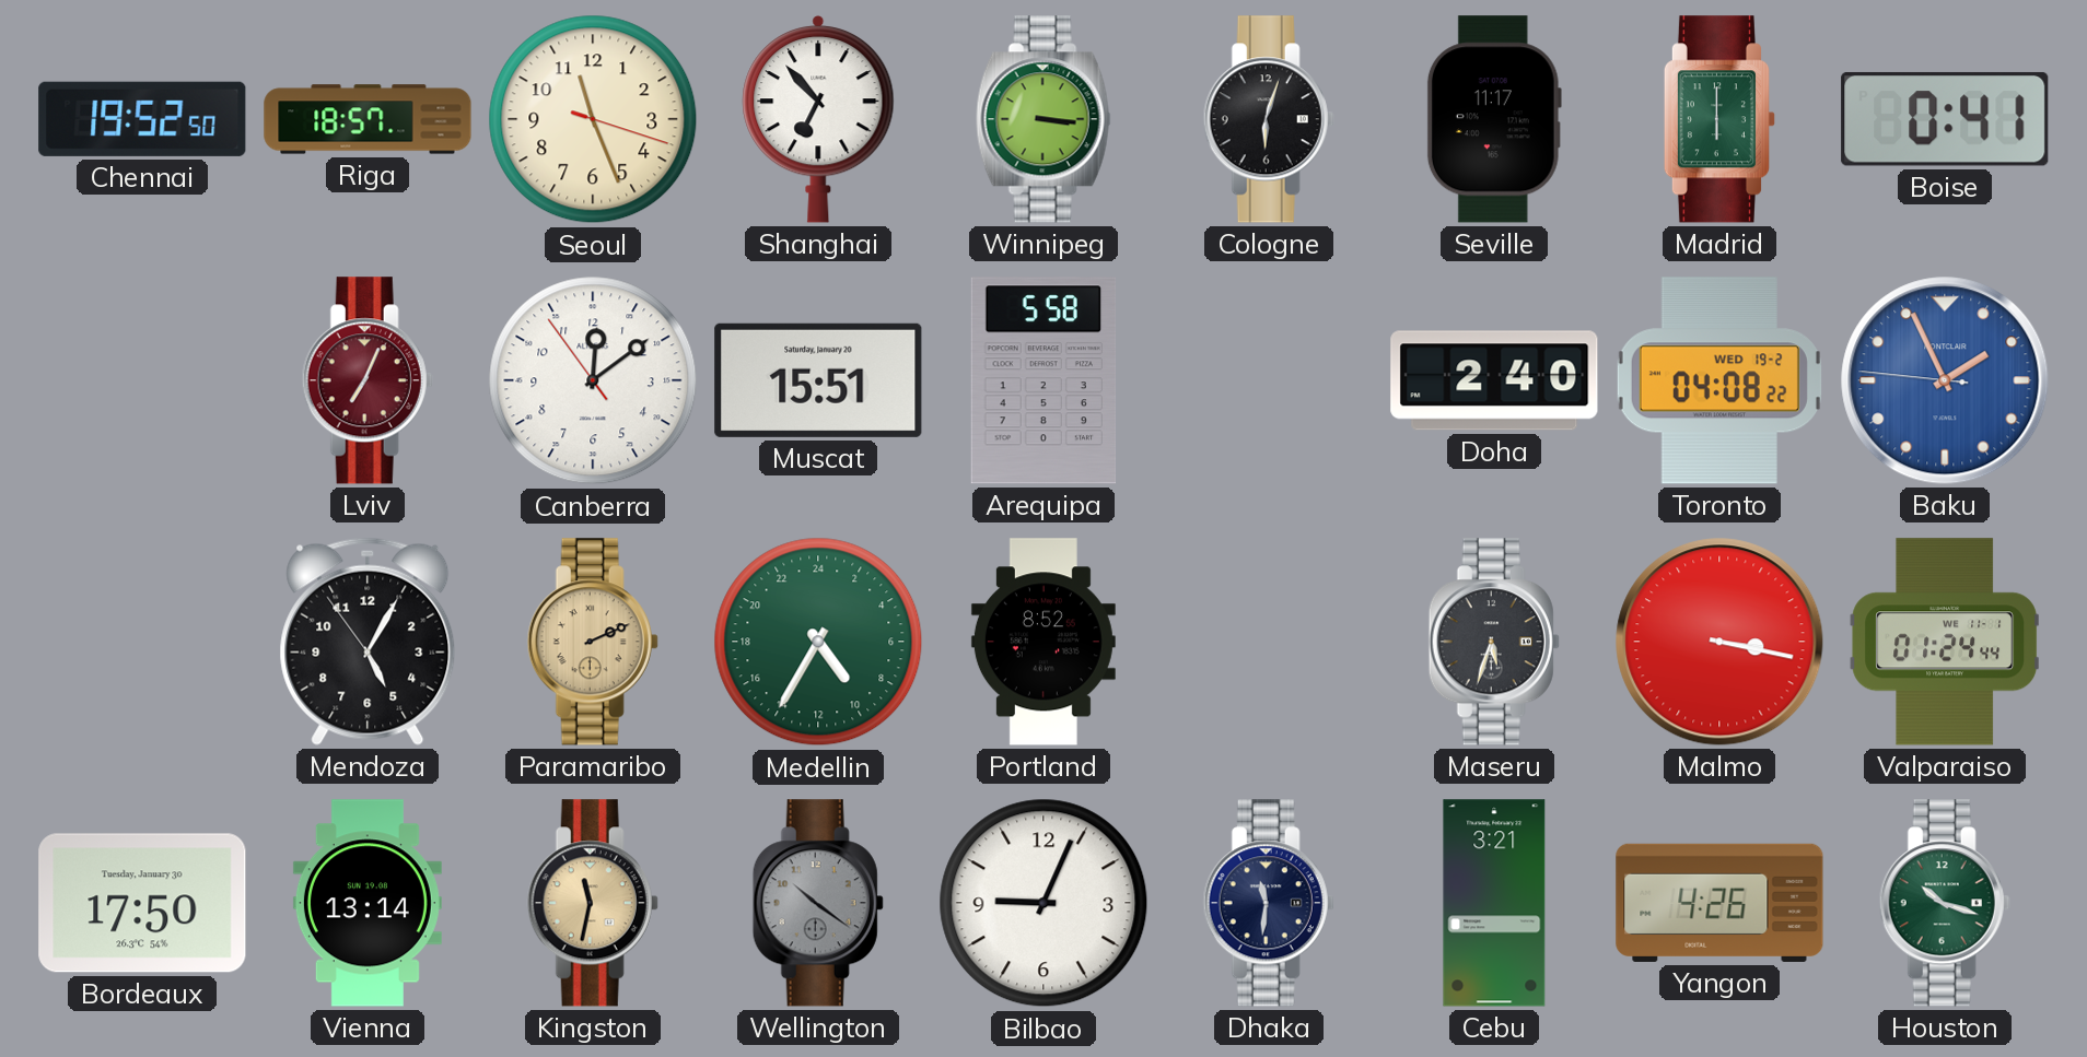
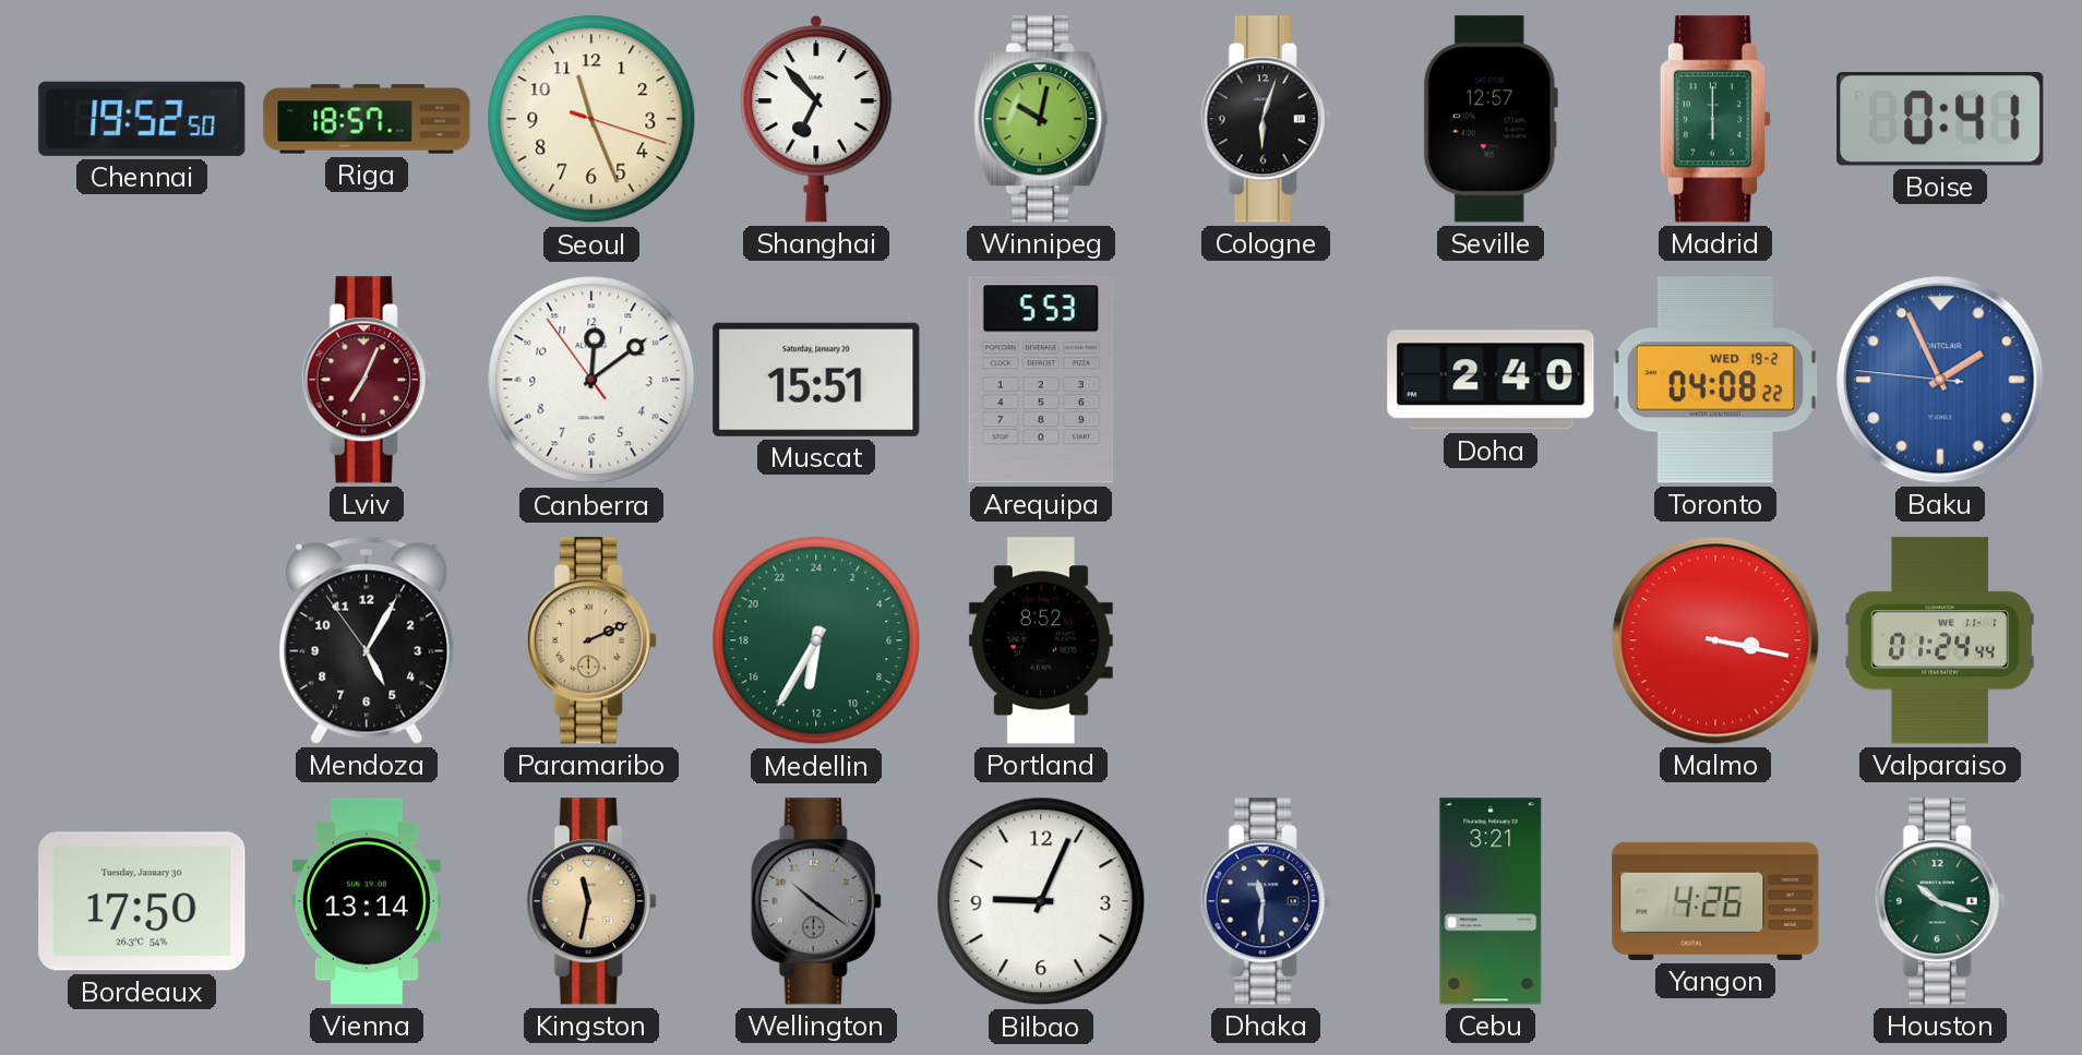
Winnipeg: 3:16 -> 10:02
Seville: 11:17 -> 12:57
Arequipa: 5:58 -> 5:53
Medellin: 9:35 -> 12:35
Maseru: 5:33 -> none
